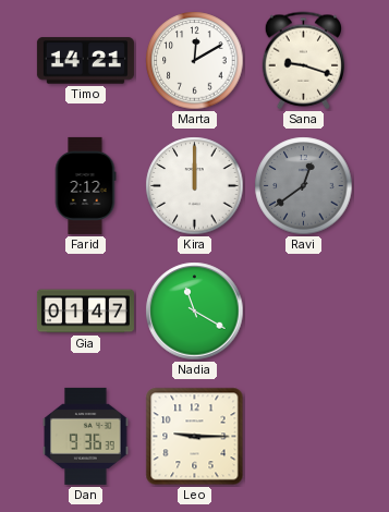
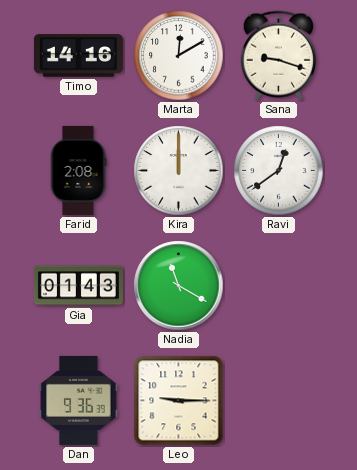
Timo: 14:21 -> 14:16
Farid: 2:12 -> 2:08
Ravi dial: grey -> white
Gia: 01:47 -> 01:43
